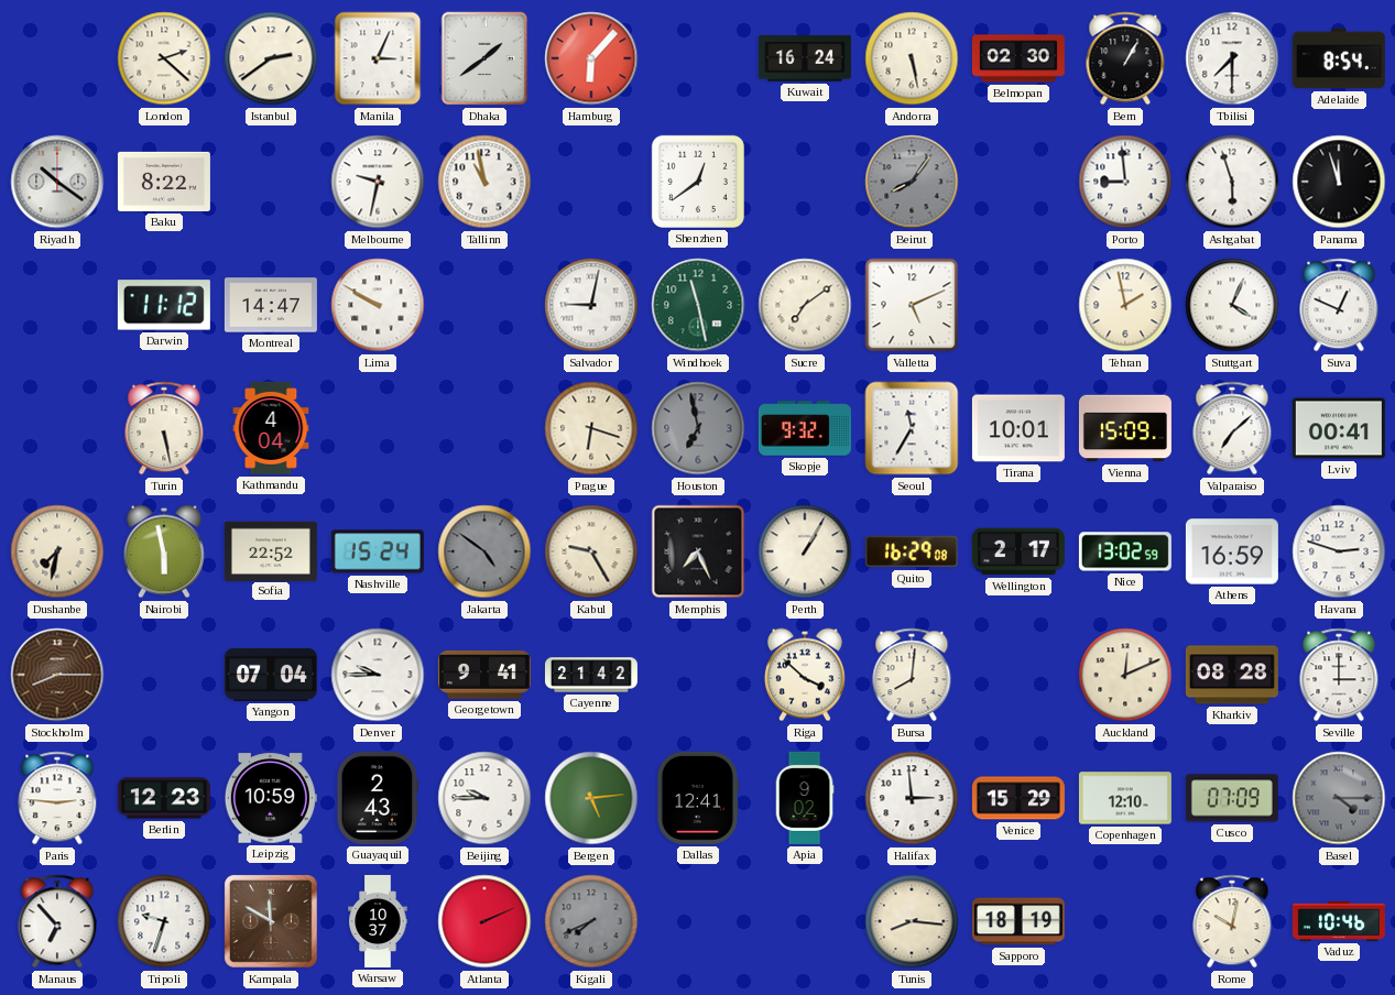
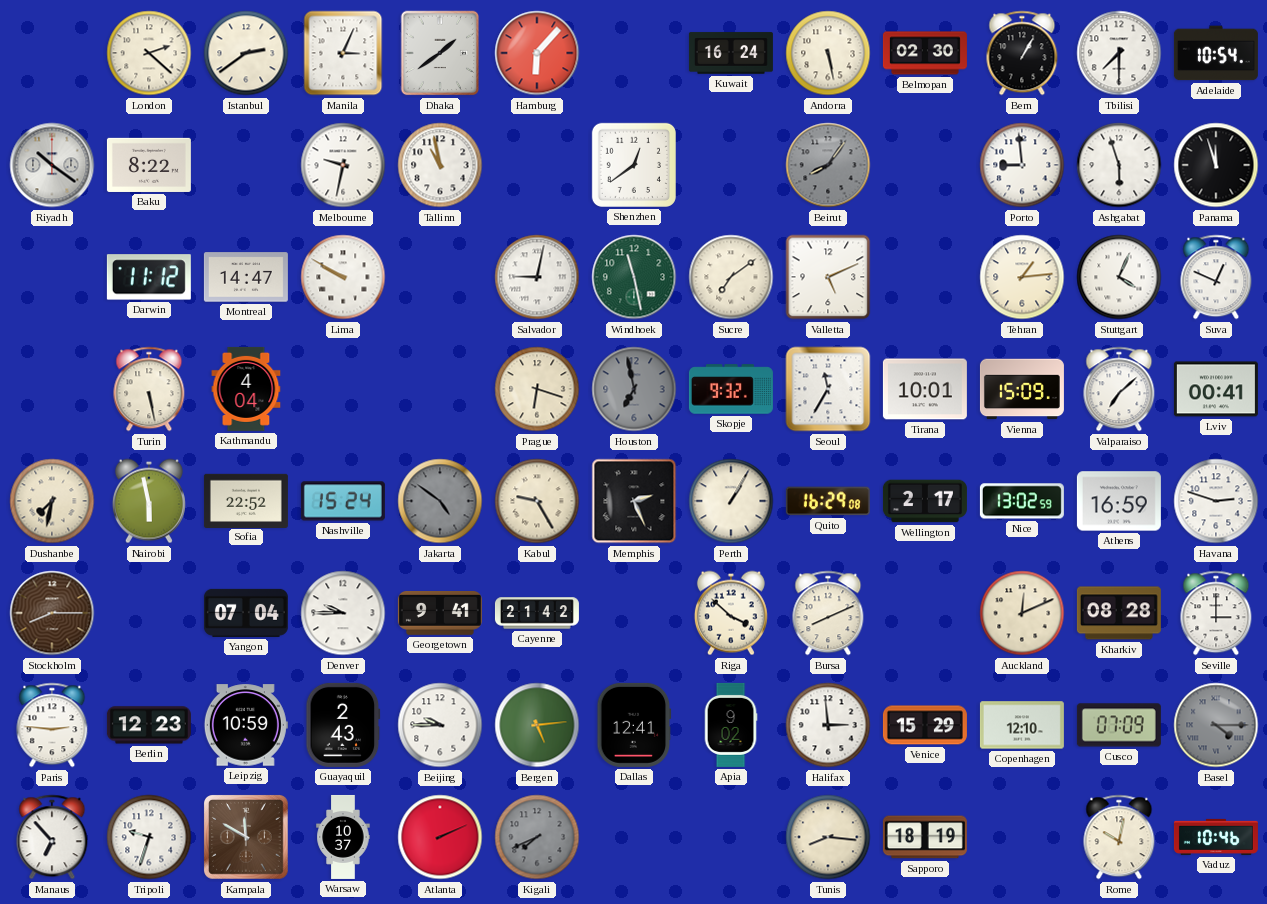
Adelaide: 8:54 -> 10:54
Tehran: 1:58 -> 1:14
Memphis: 7:26 -> 2:26
Bursa: 8:01 -> 8:11
